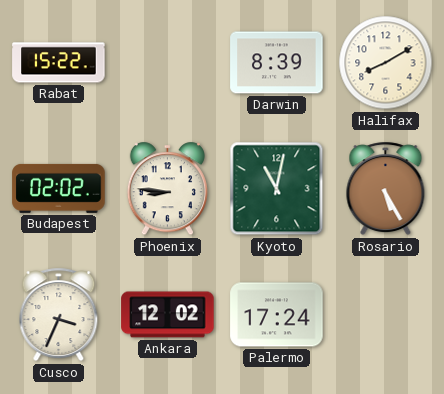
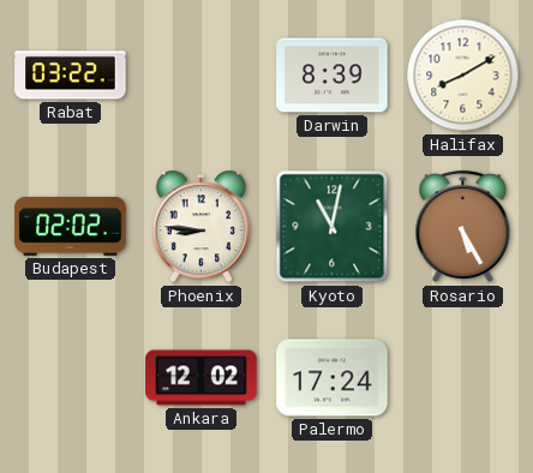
Rabat: 15:22 -> 03:22
Cusco: 3:34 -> none
